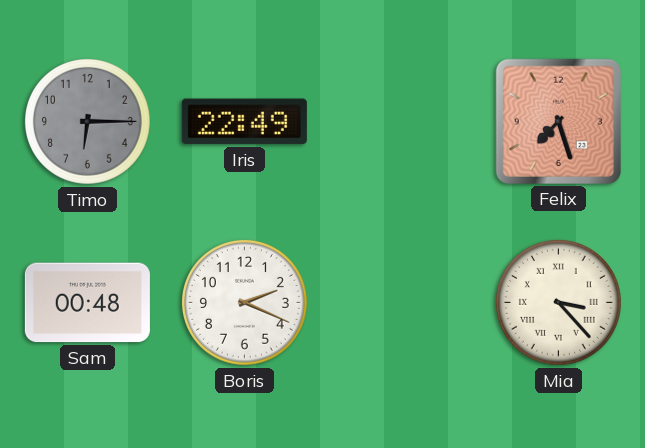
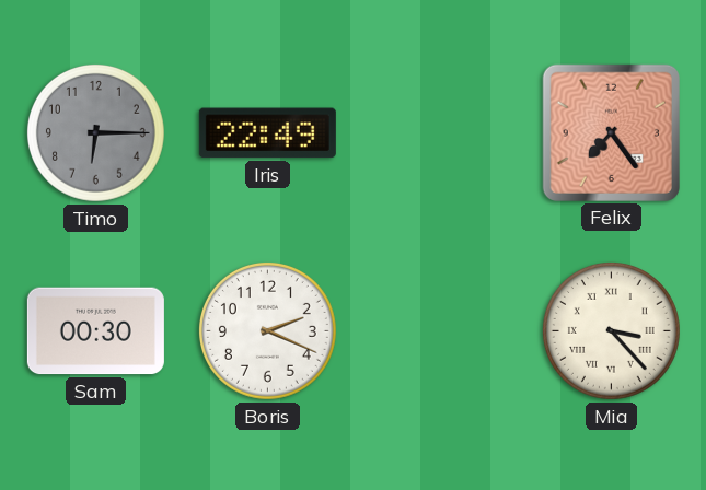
Felix: 7:27 -> 7:24
Sam: 00:48 -> 00:30
